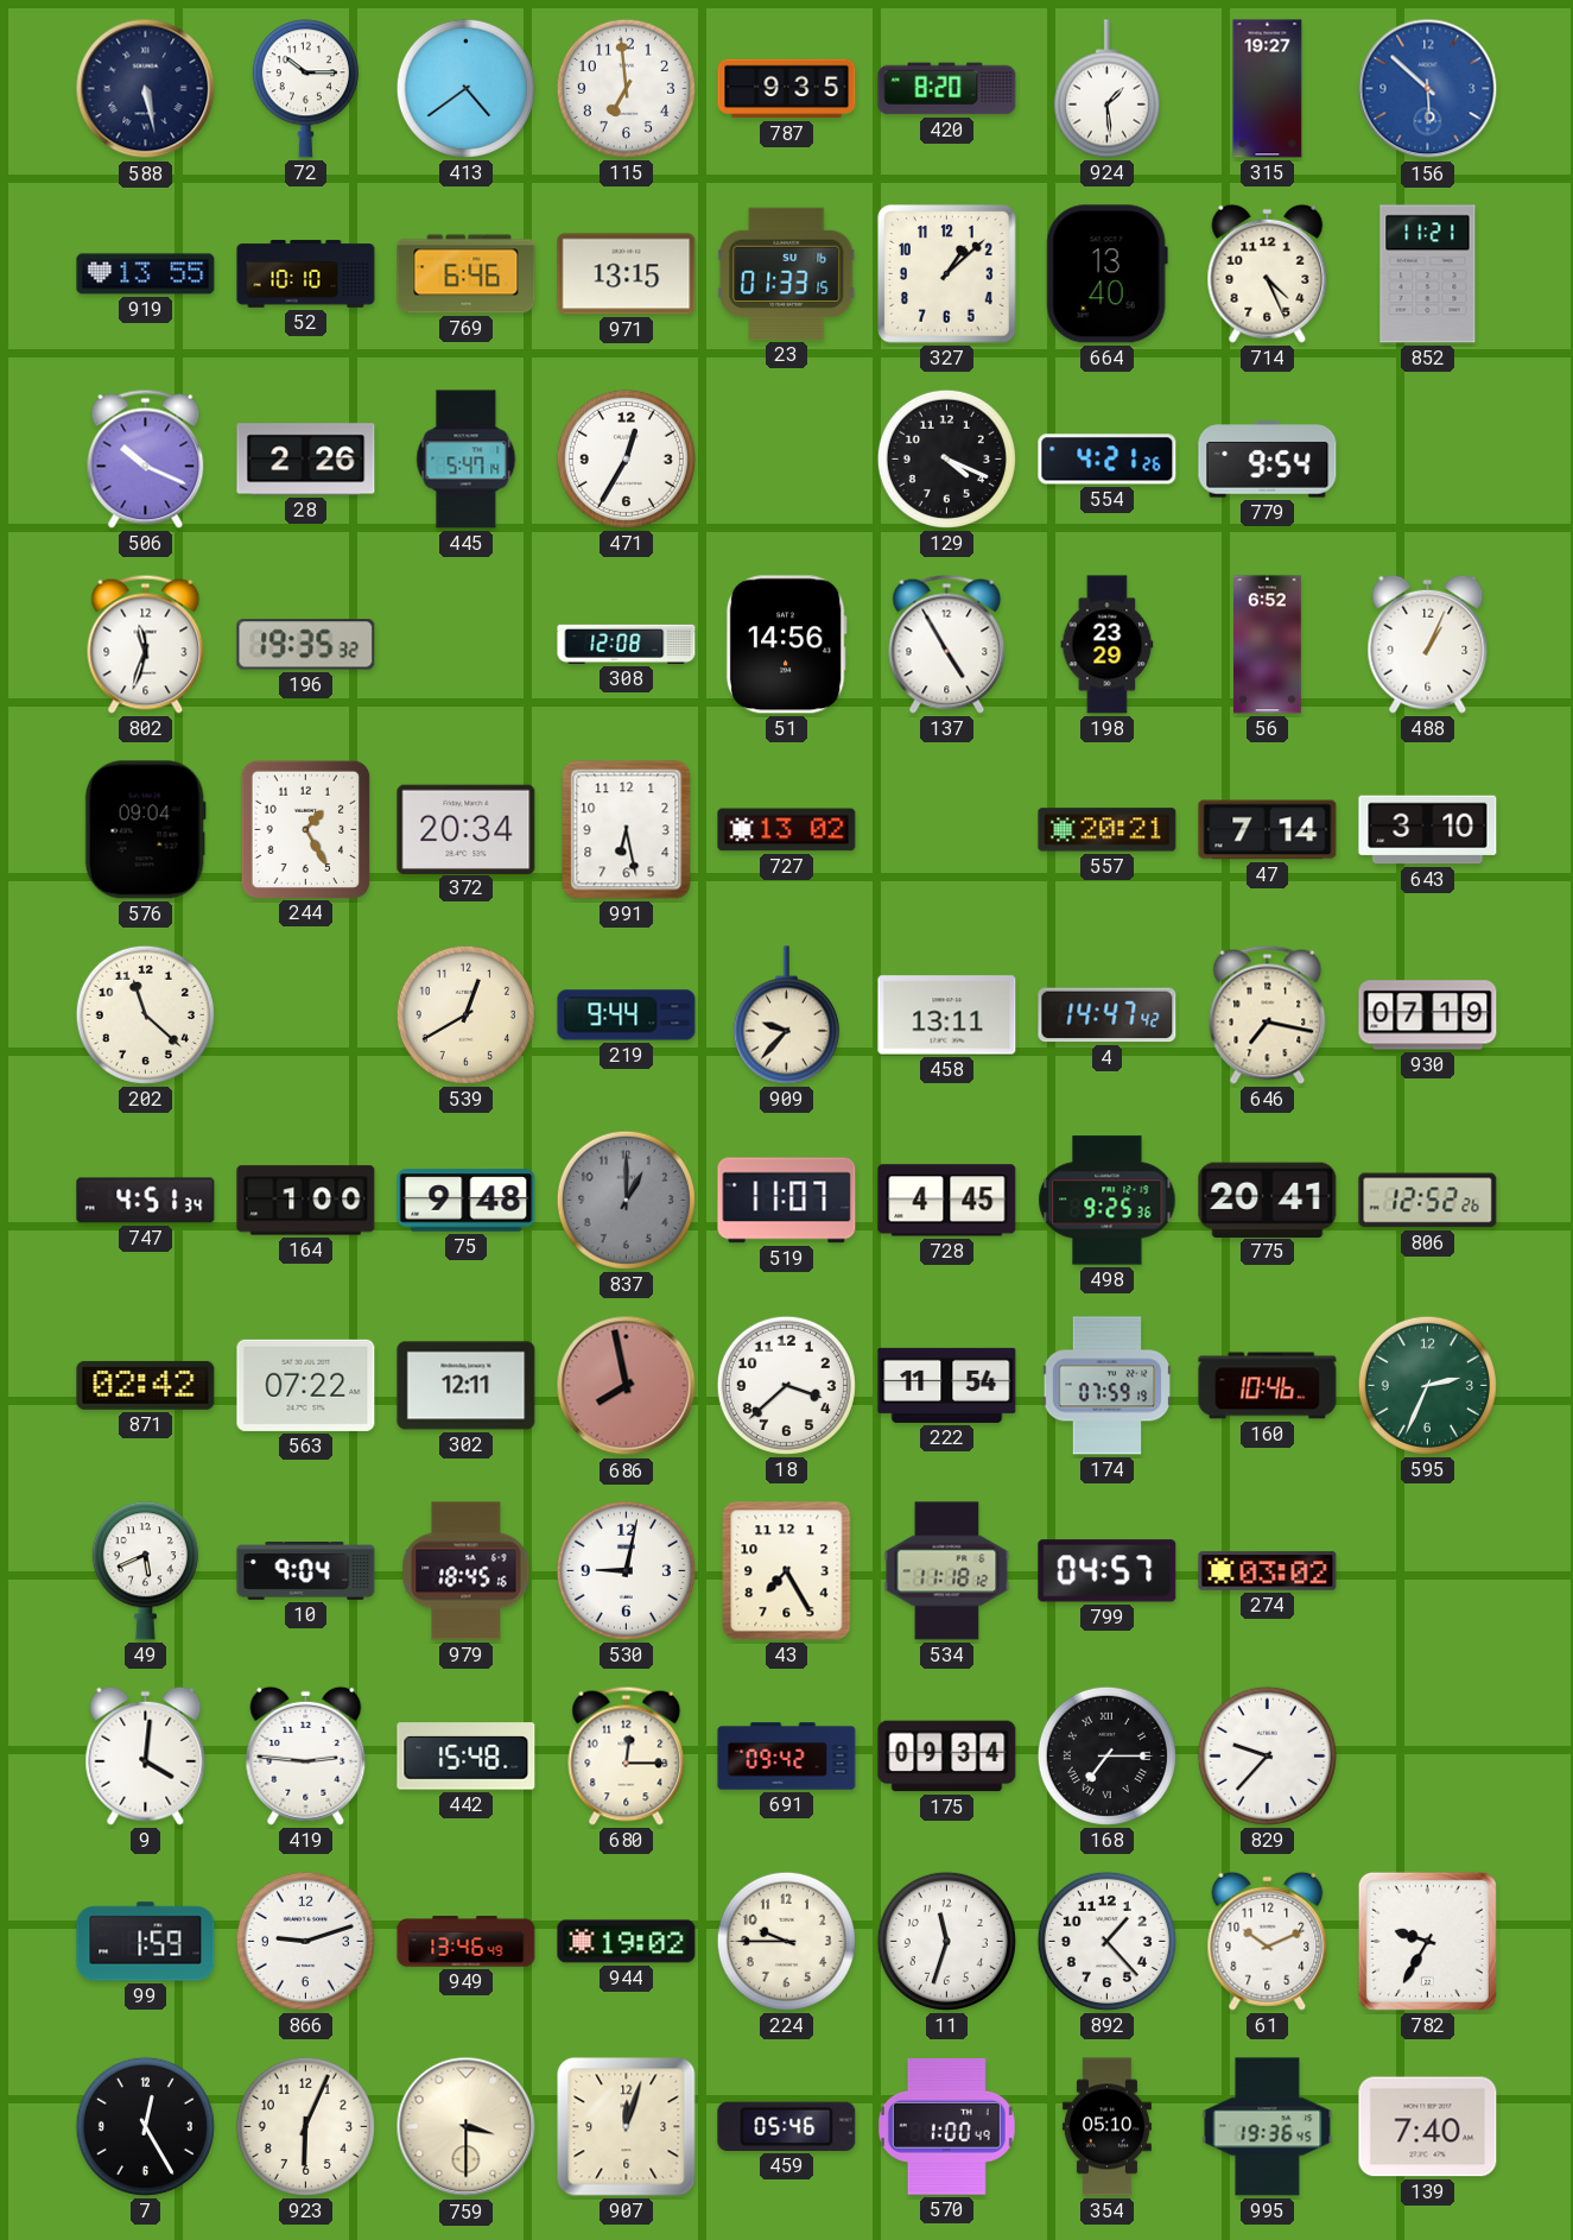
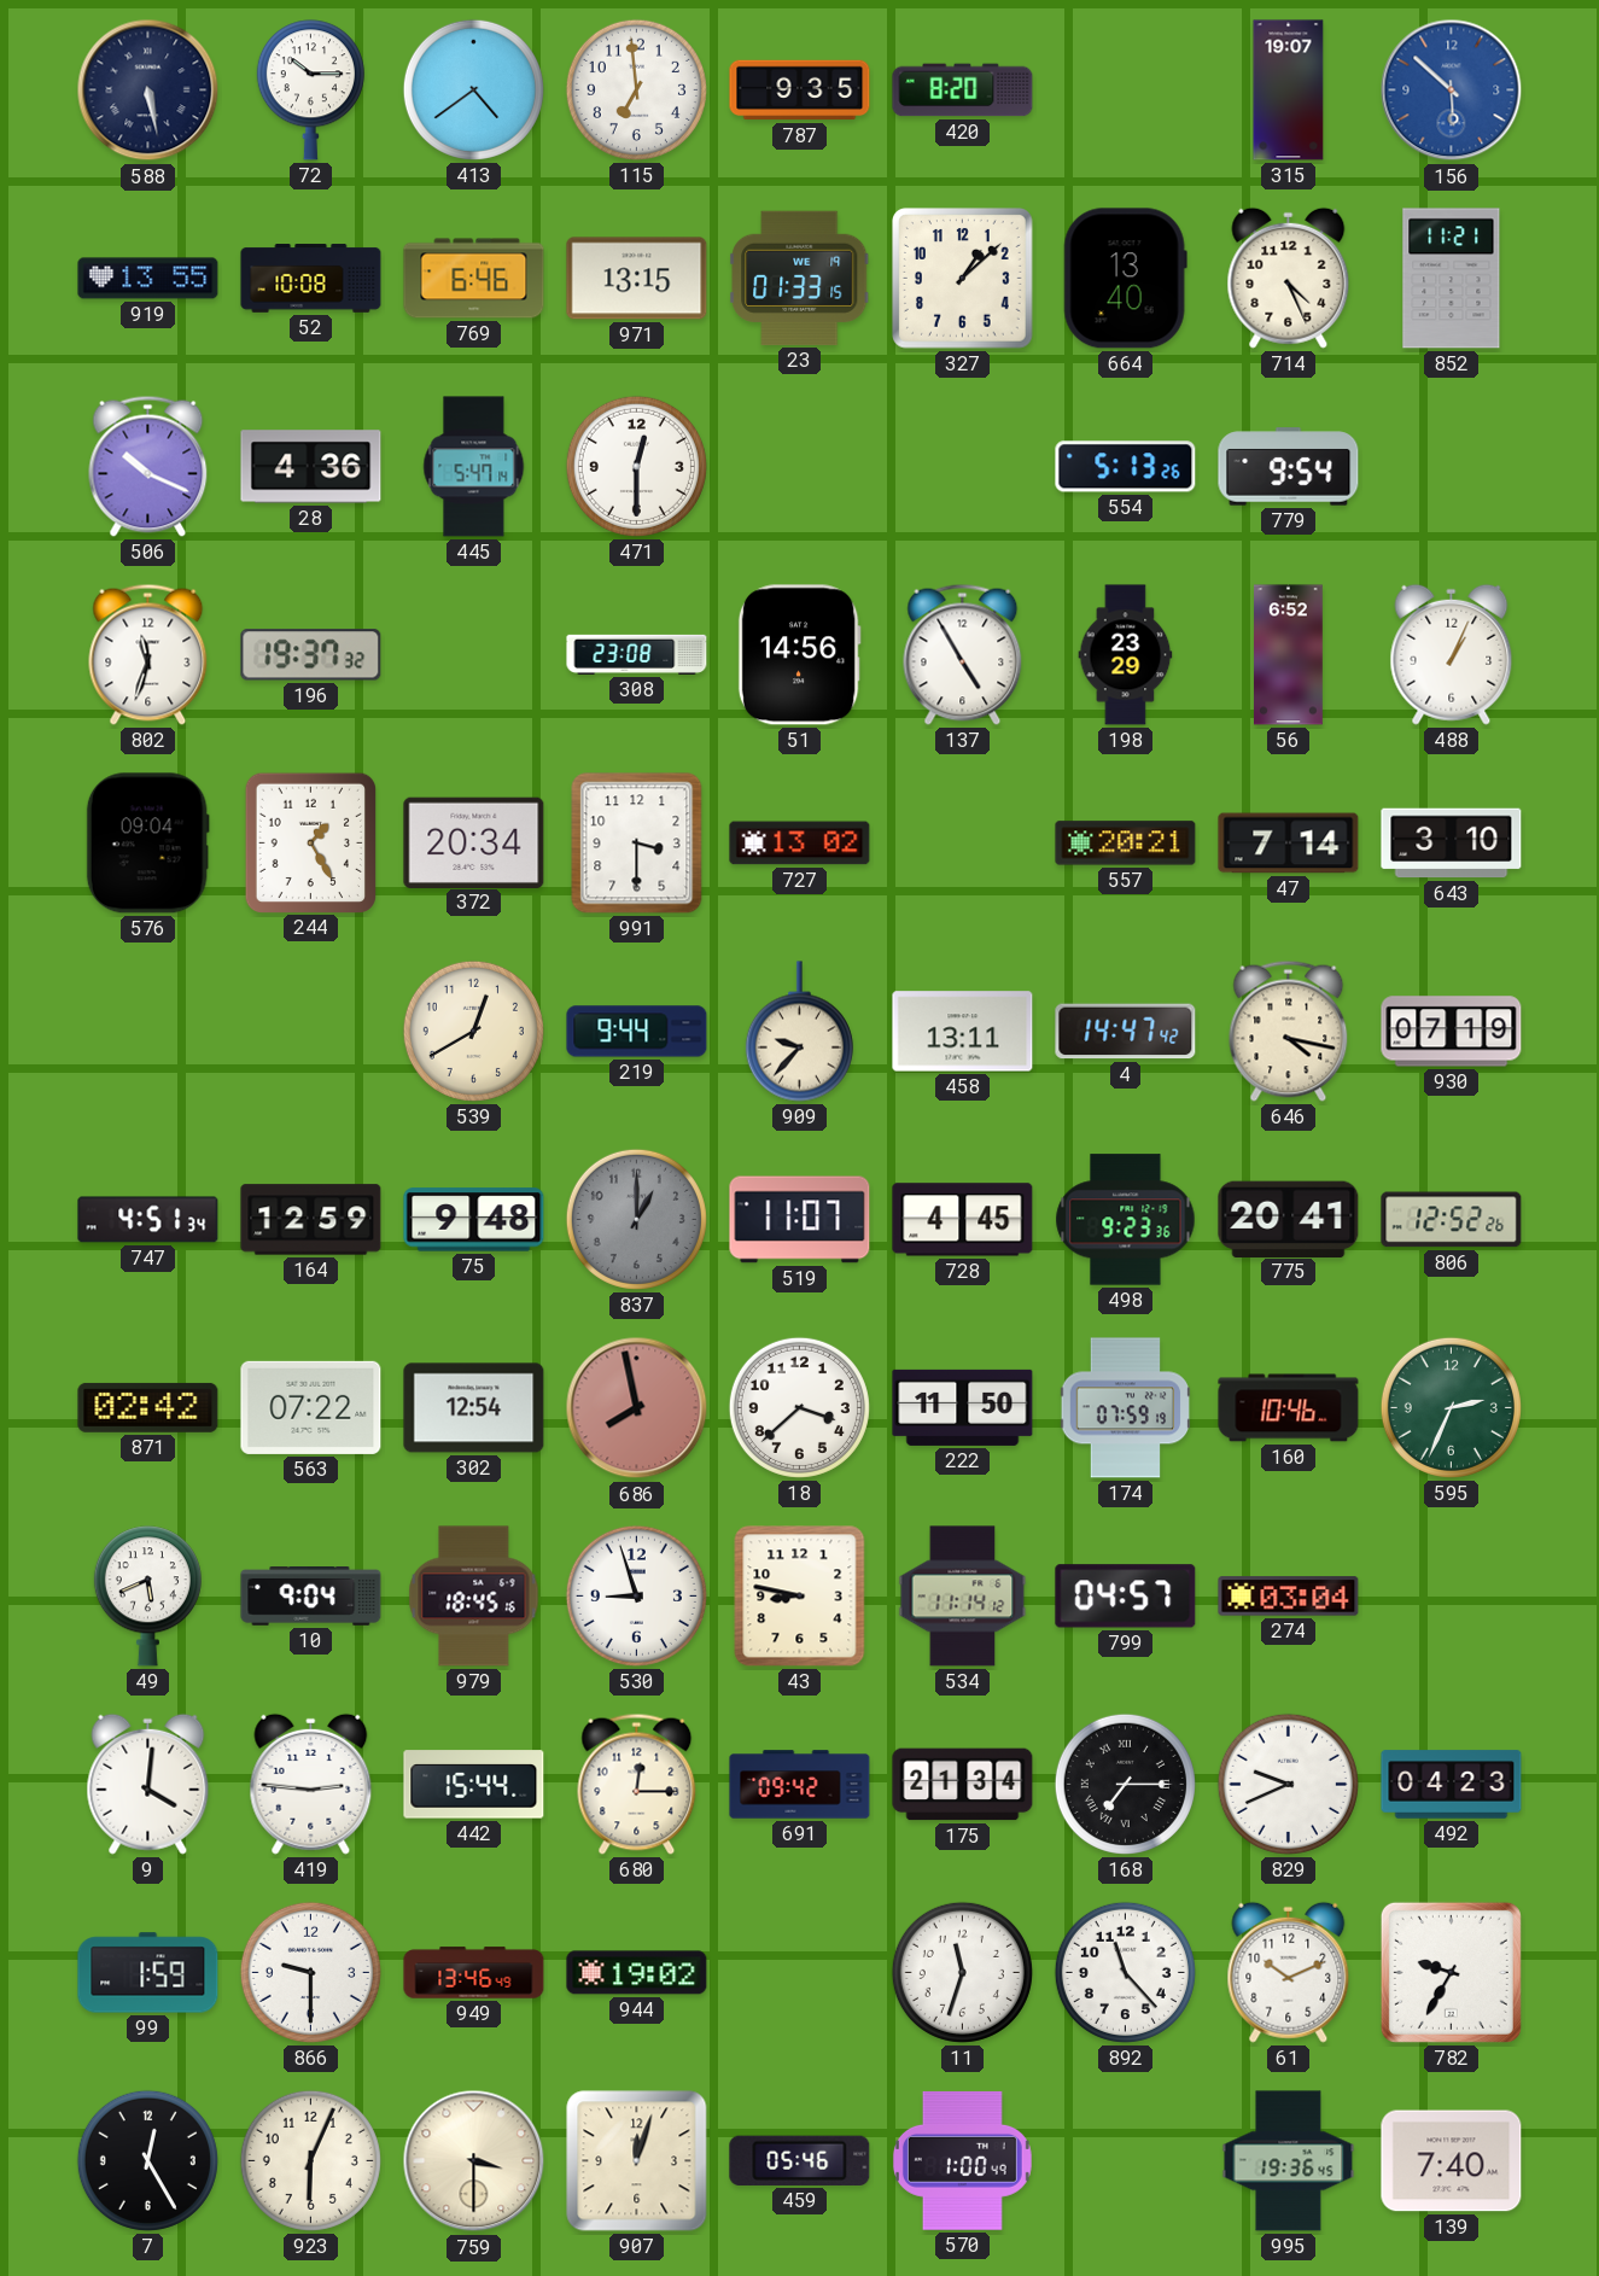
924: 1:29 -> none
315: 19:27 -> 19:07
52: 10:10 -> 10:08
23 date: SU 16 -> WE 19
28: 2:26 -> 4:36
471: 12:35 -> 12:30
129: 4:19 -> none
554: 4:21 -> 5:13
196: 19:35 -> 19:37
308: 12:08 -> 23:08
991: 6:28 -> 3:30
202: 11:22 -> none
646: 7:17 -> 4:17
164: 1:00 -> 12:59
498: 9:25 -> 9:23
302: 12:11 -> 12:54
222: 11:54 -> 11:50
530: 9:02 -> 8:57
43: 7:25 -> 8:47
534: 11:18 -> 11:14
274: 03:02 -> 03:04
442: 15:48 -> 15:44
175: 09:34 -> 21:34
829: 9:37 -> 9:41
492: none -> 04:23
866: 9:12 -> 9:30
224: 9:45 -> none
892: 1:23 -> 11:23
354: 05:10 -> none
